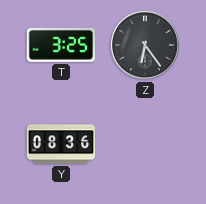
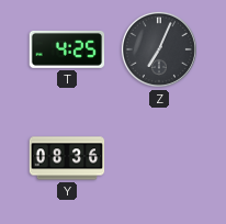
T: 3:25 -> 4:25
Z: 6:24 -> 7:04
